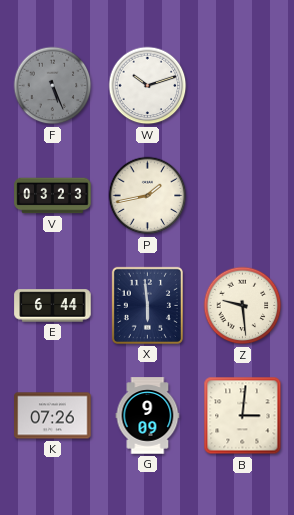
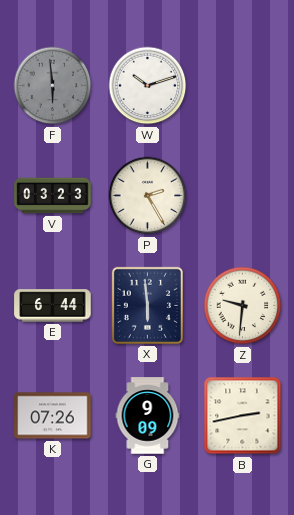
F: 5:26 -> 5:59
P: 1:43 -> 2:25
Z: 9:29 -> 9:31
B: 3:01 -> 2:43
